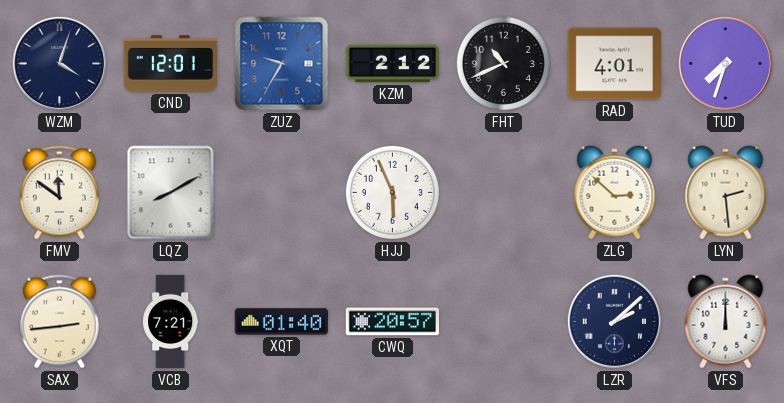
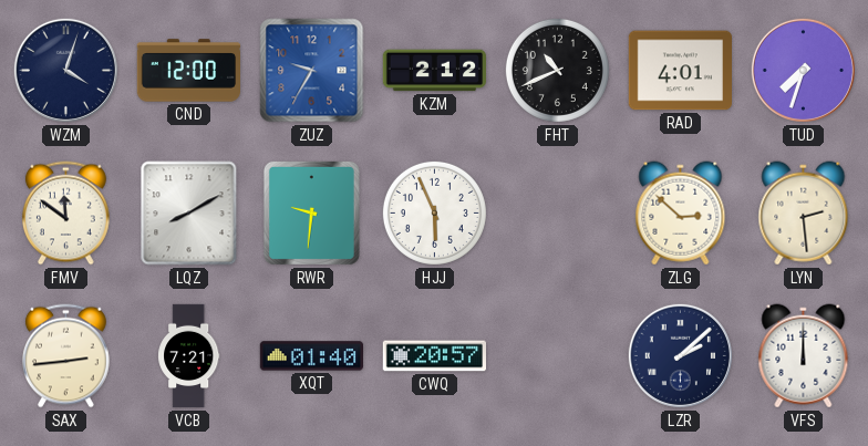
CND: 12:01 -> 12:00
RWR: none -> 9:31
